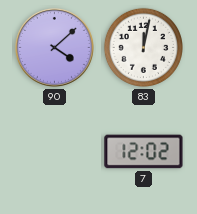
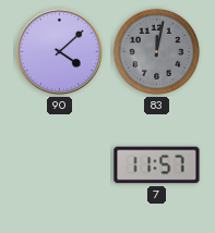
83 dial: white -> grey
7: 12:02 -> 11:57
